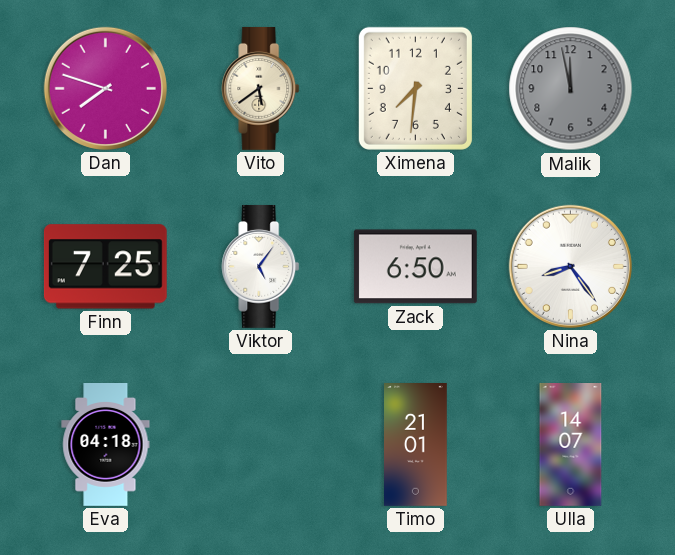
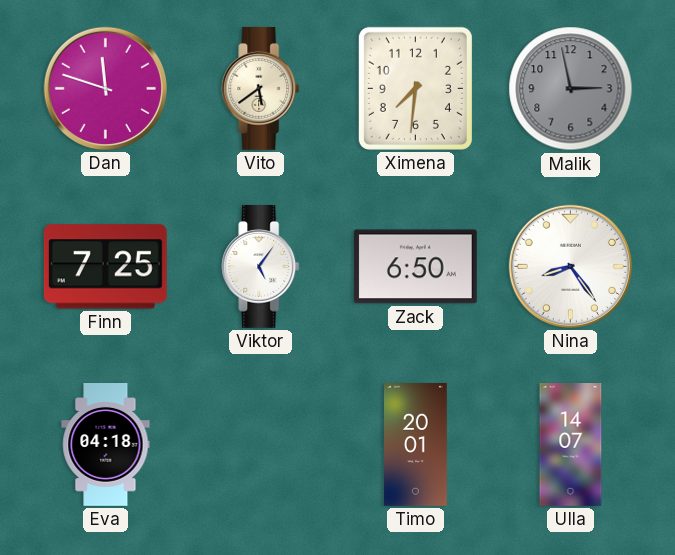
Dan: 7:48 -> 11:48
Malik: 11:58 -> 2:58
Timo: 21:01 -> 20:01
